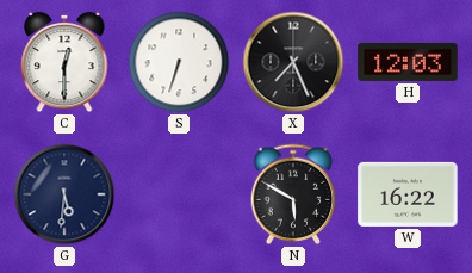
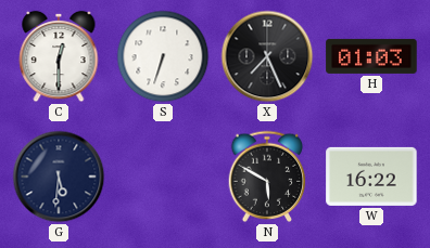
H: 12:03 -> 01:03
